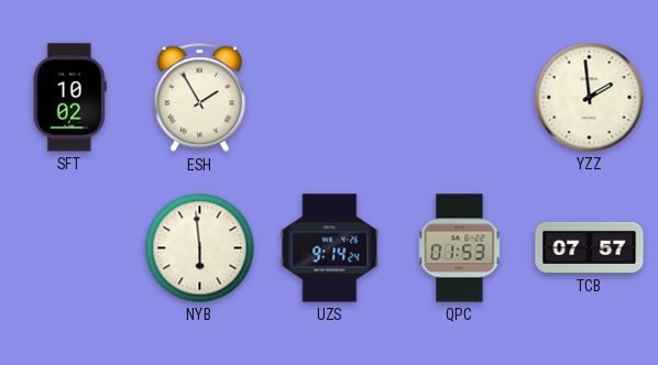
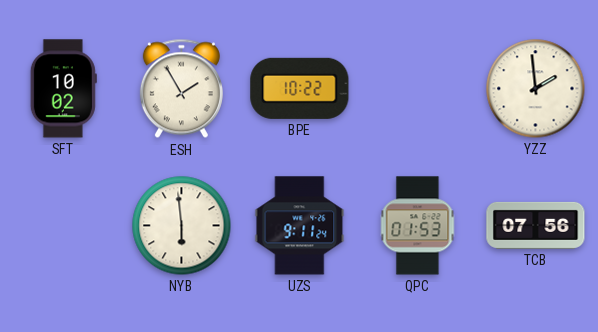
BPE: none -> 10:22
UZS: 9:14 -> 9:11
TCB: 07:57 -> 07:56
